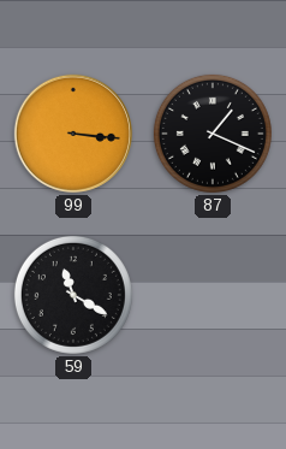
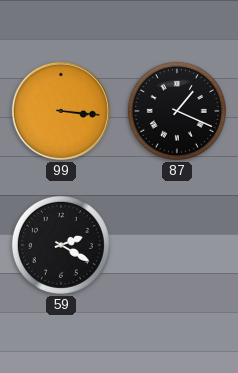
59: 11:20 -> 2:20
